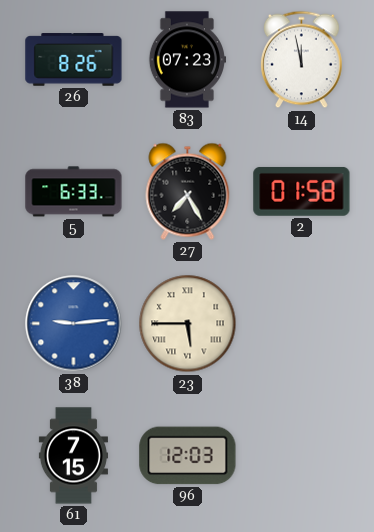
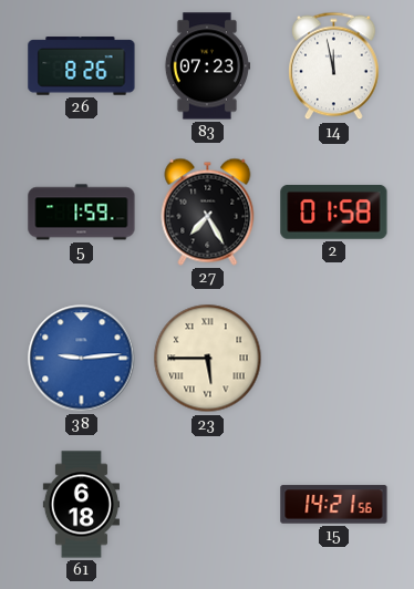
5: 6:33 -> 1:59
61: 7:15 -> 6:18
96: 12:03 -> none
15: none -> 14:21
